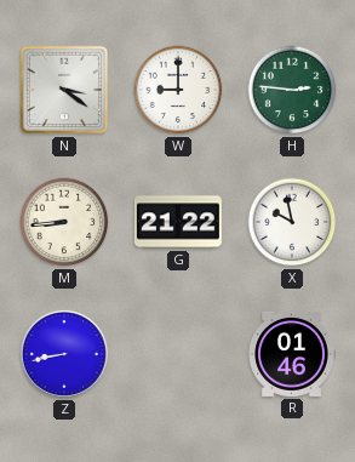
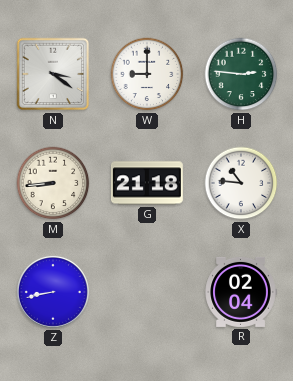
G: 21:22 -> 21:18
X: 9:58 -> 10:46
R: 01:46 -> 02:04
